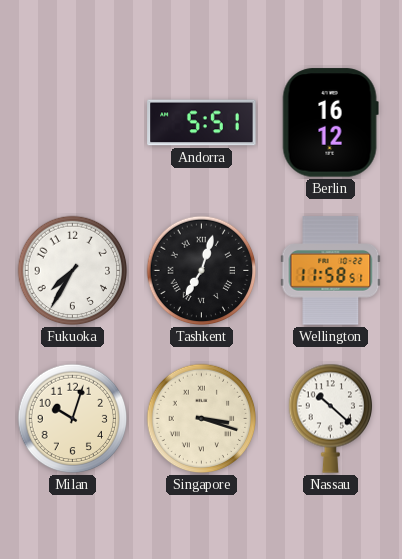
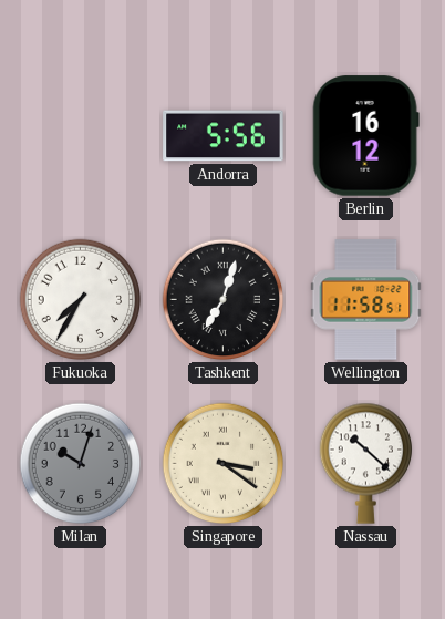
Andorra: 5:51 -> 5:56
Milan dial: cream -> grey
Singapore: 3:18 -> 3:21
